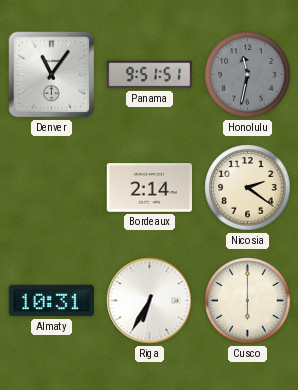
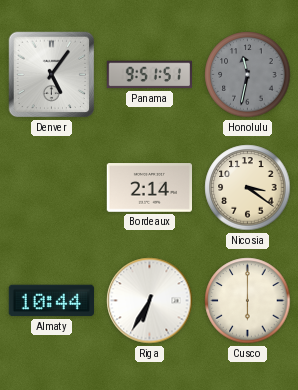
Denver: 11:06 -> 5:06
Nicosia: 2:21 -> 3:21
Almaty: 10:31 -> 10:44
